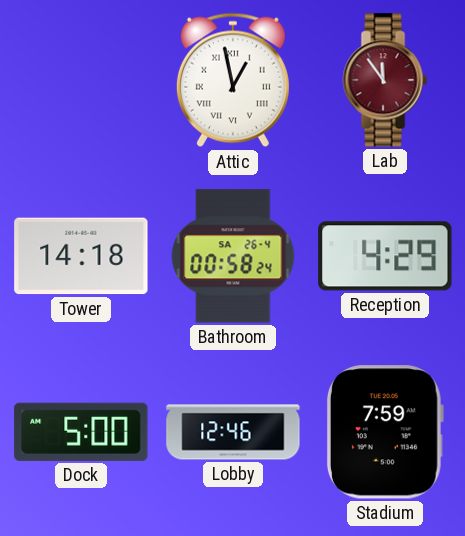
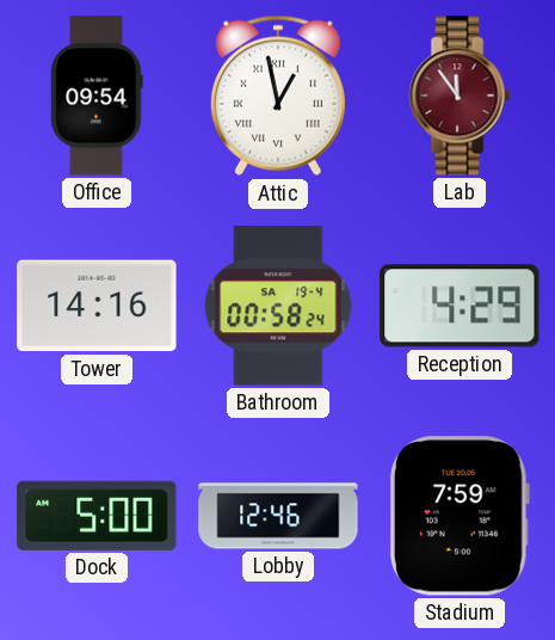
Office: none -> 09:54
Tower: 14:18 -> 14:16
Bathroom date: SA 26-4 -> SA 19-4
